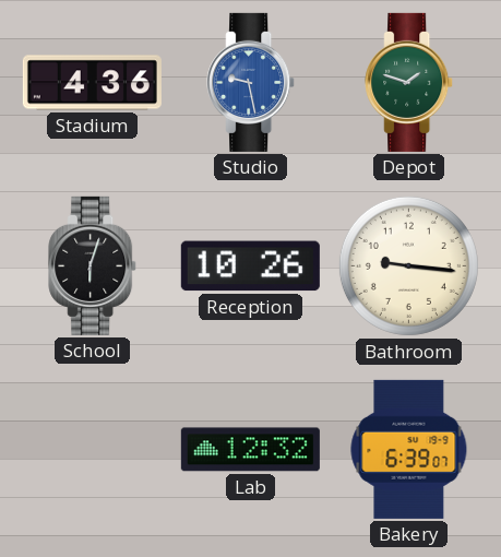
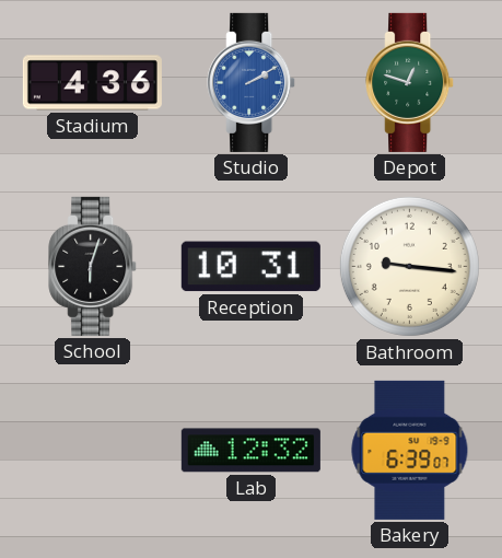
Studio: 9:28 -> 2:10
Depot: 1:48 -> 12:48
Reception: 10:26 -> 10:31
